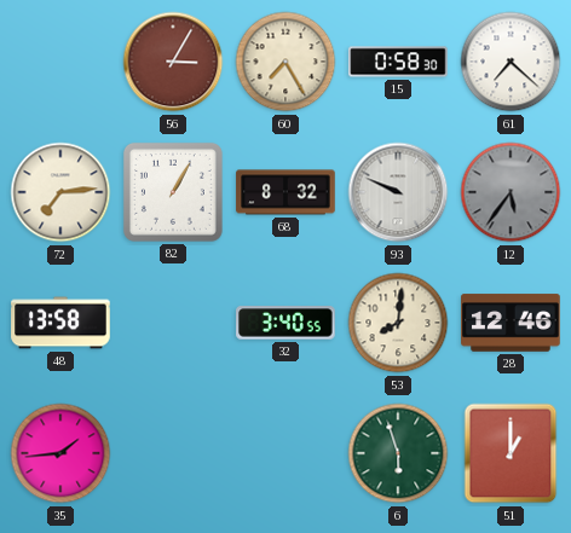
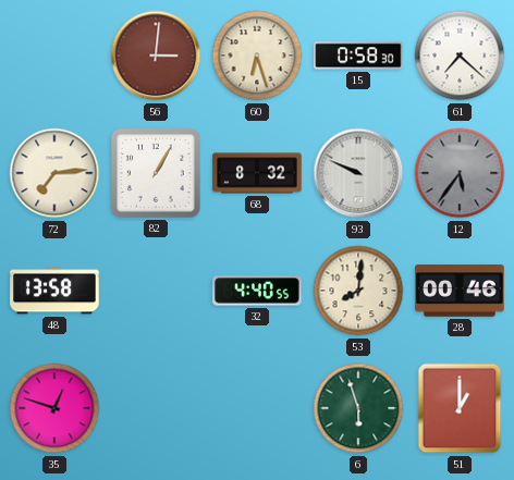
56: 3:05 -> 3:01
60: 7:25 -> 6:27
32: 3:40 -> 4:40
28: 12:46 -> 00:46
35: 1:44 -> 12:48
